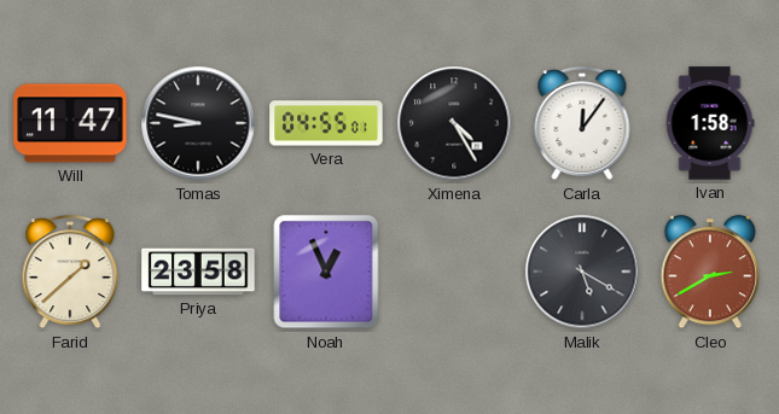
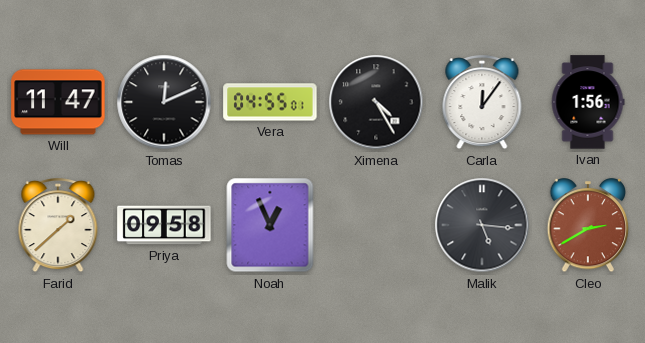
Tomas: 8:47 -> 12:11
Ivan: 1:58 -> 1:56
Priya: 23:58 -> 09:58
Malik: 5:20 -> 5:16
